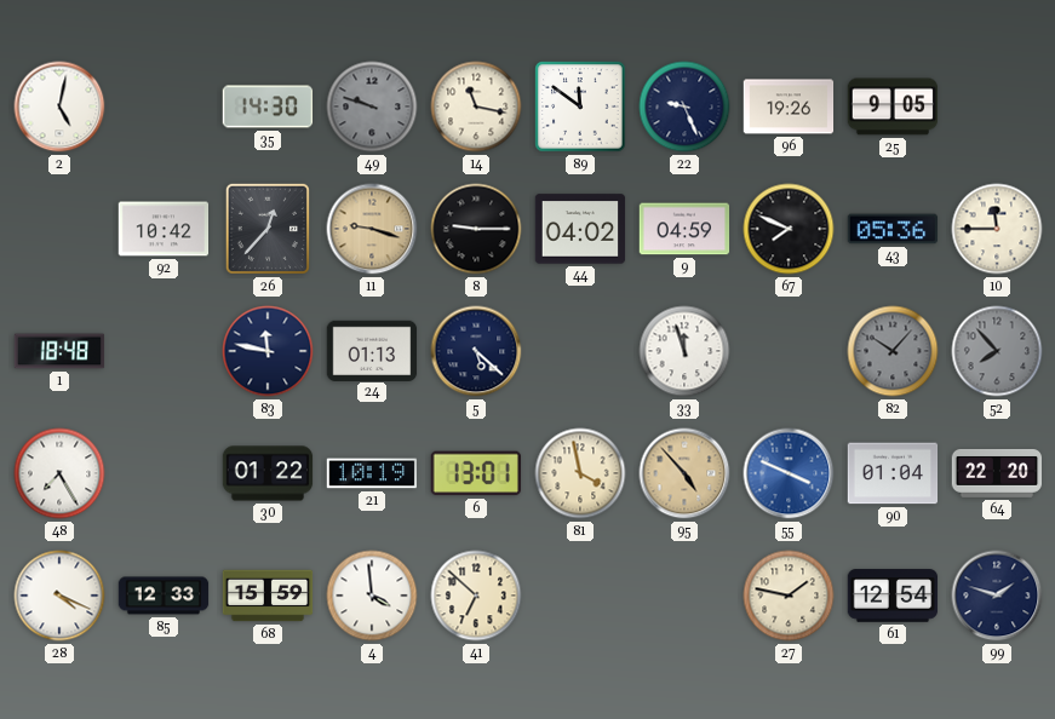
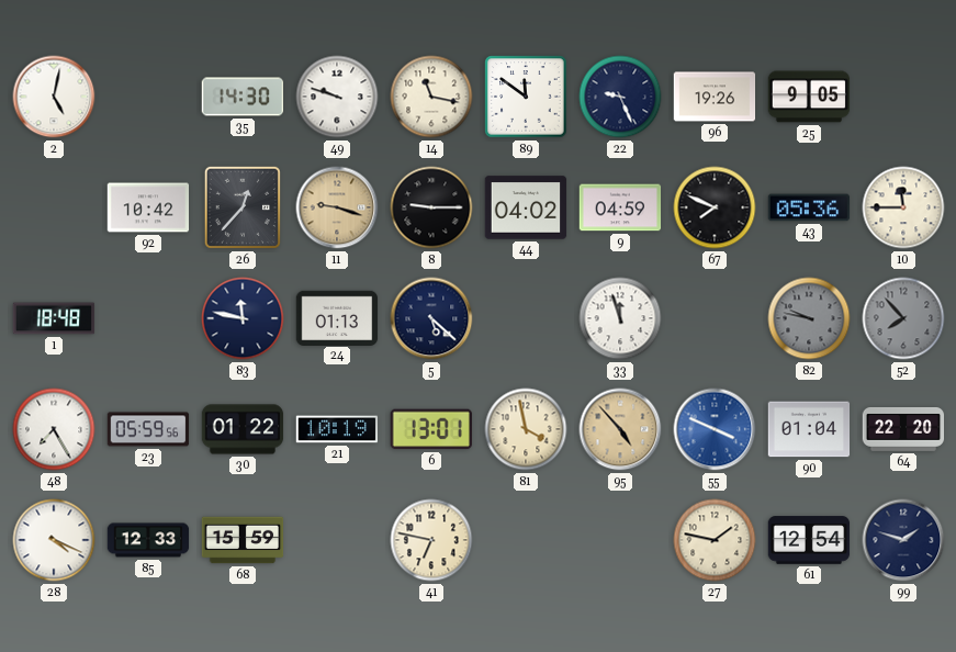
49 dial: grey -> white
82: 10:07 -> 9:47
23: none -> 05:59
4: 3:59 -> none
41: 6:52 -> 6:47
